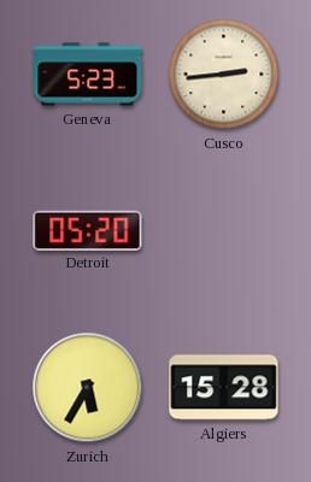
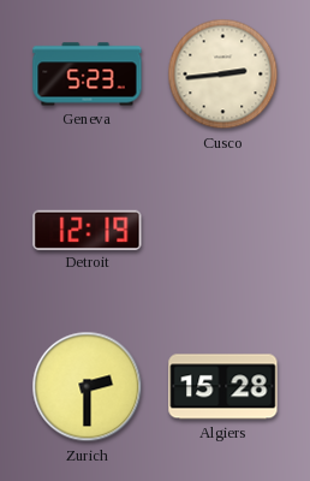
Detroit: 05:20 -> 12:19
Zurich: 5:35 -> 2:30
